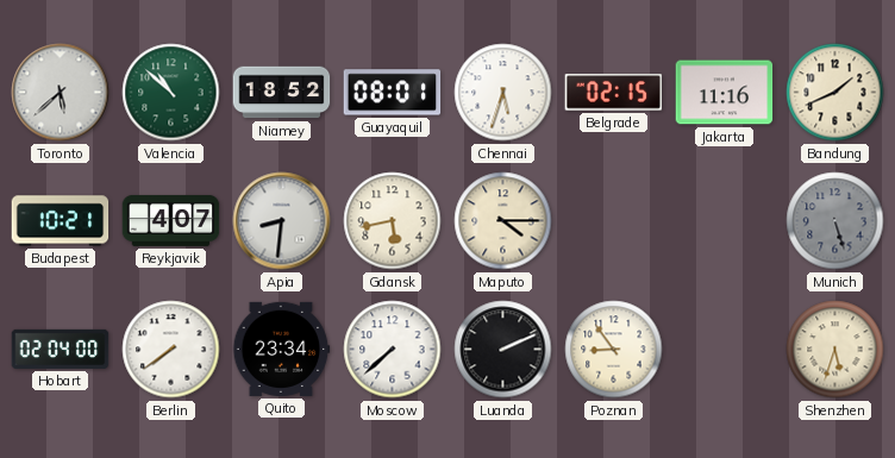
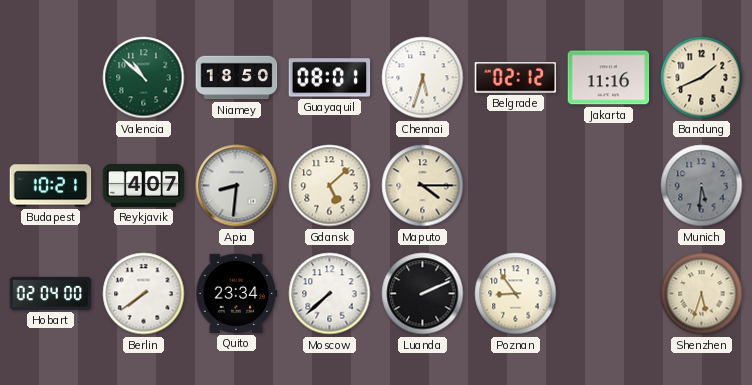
Toronto: 5:38 -> none
Niamey: 18:52 -> 18:50
Belgrade: 02:15 -> 02:12
Gdansk: 5:43 -> 5:08
Munich: 5:27 -> 5:31
